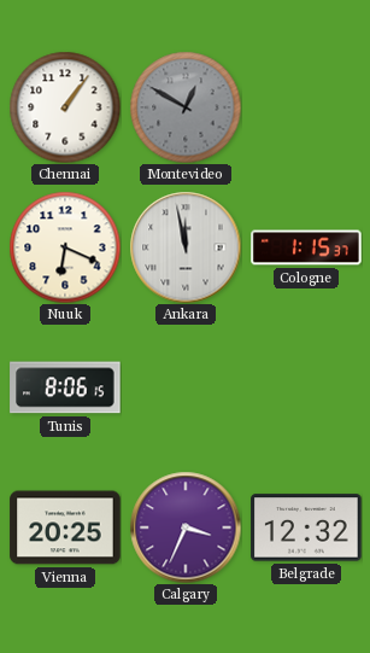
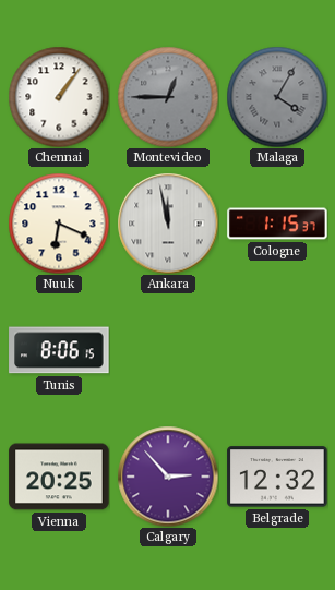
Montevideo: 12:50 -> 12:45
Malaga: none -> 4:05
Calgary: 3:34 -> 2:53
